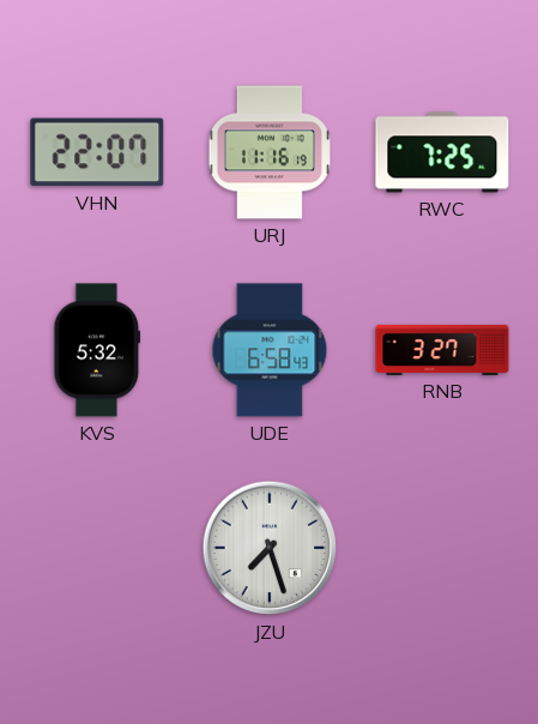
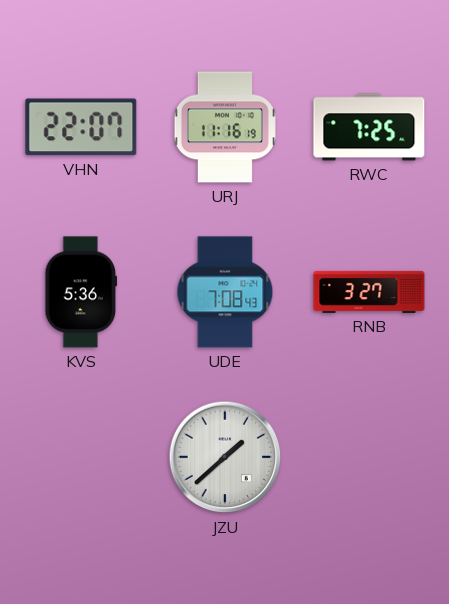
KVS: 5:32 -> 5:36
UDE: 6:58 -> 7:08
JZU: 7:27 -> 1:38
